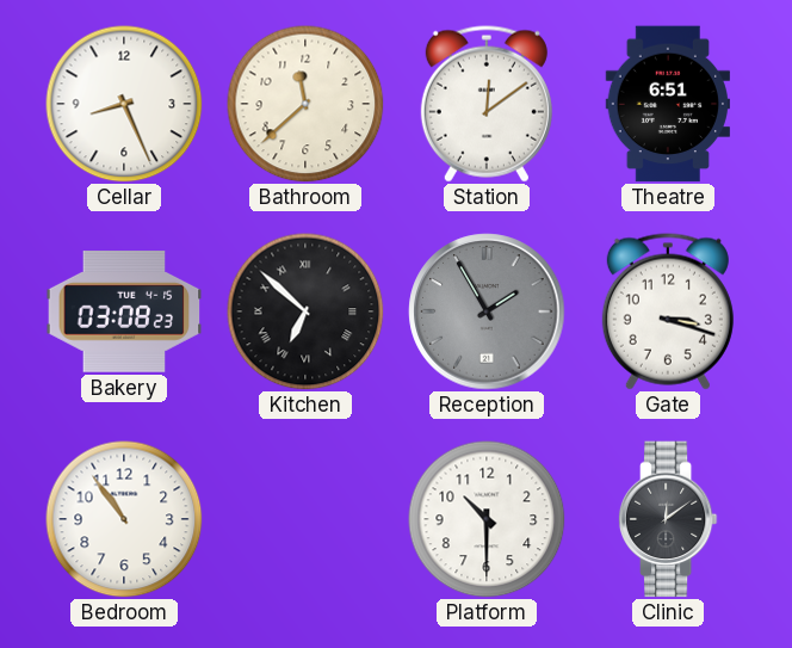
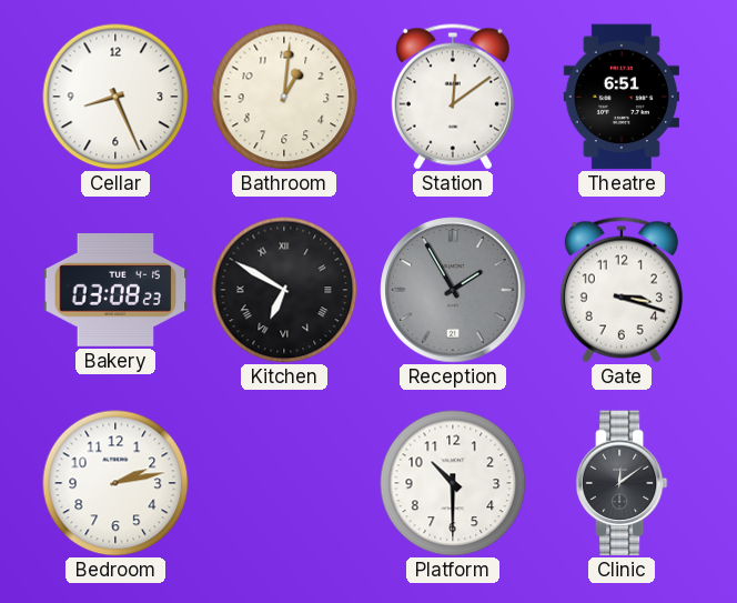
Bathroom: 11:38 -> 1:01
Kitchen: 6:52 -> 6:50
Bedroom: 10:54 -> 2:13
